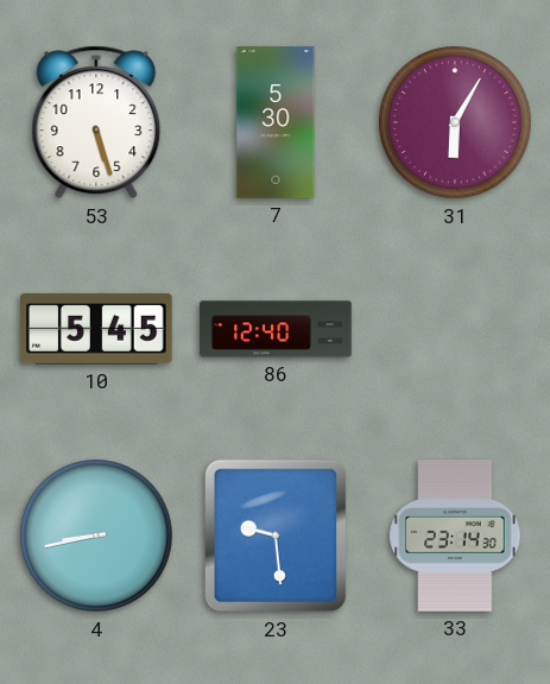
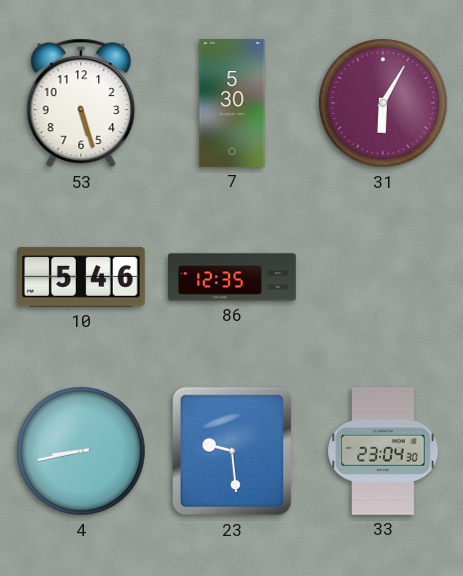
10: 5:45 -> 5:46
86: 12:40 -> 12:35
33: 23:14 -> 23:04
